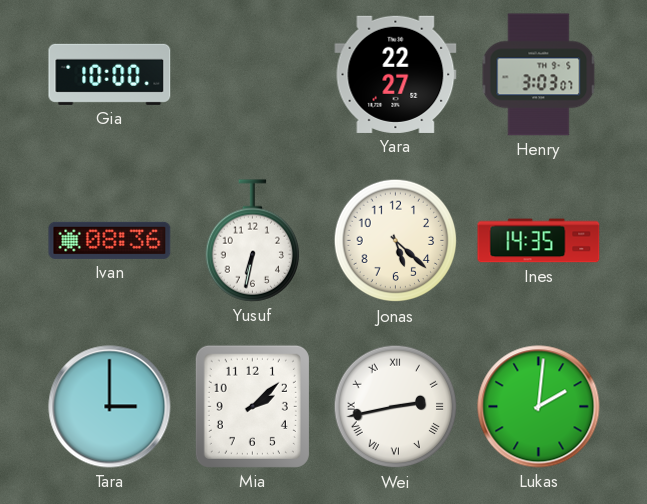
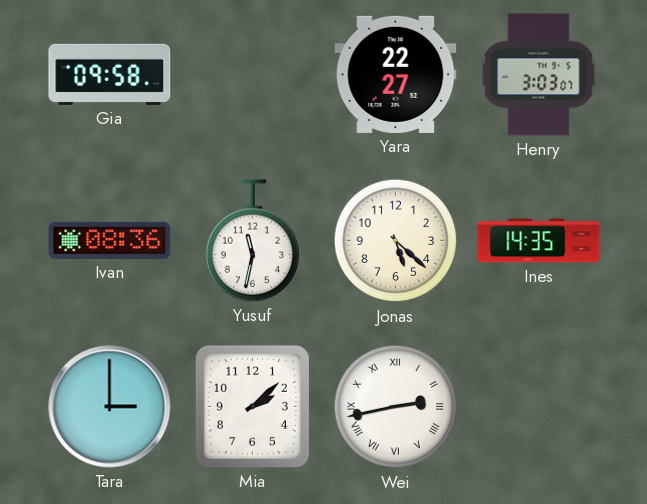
Gia: 10:00 -> 09:58
Yusuf: 6:32 -> 11:32
Lukas: 2:01 -> none
